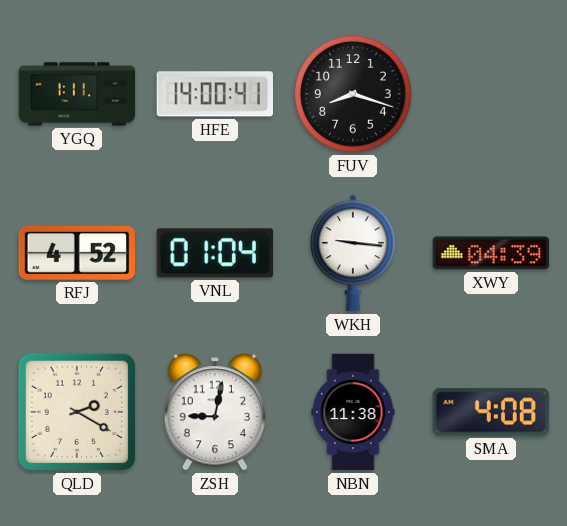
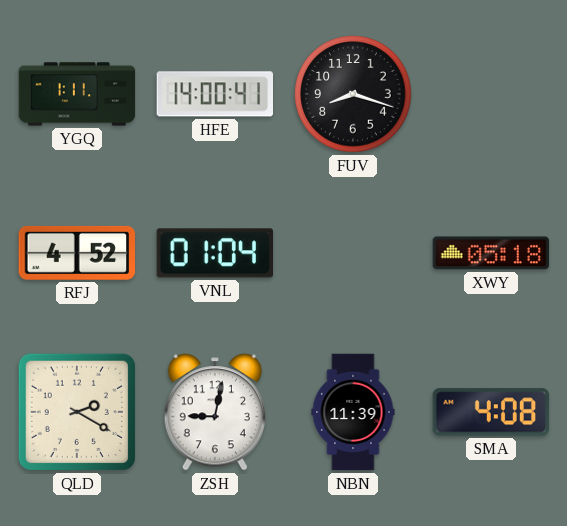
WKH: 9:16 -> none
XWY: 04:39 -> 05:18
NBN: 11:38 -> 11:39
